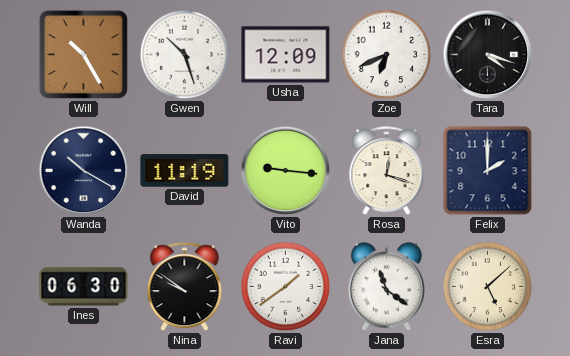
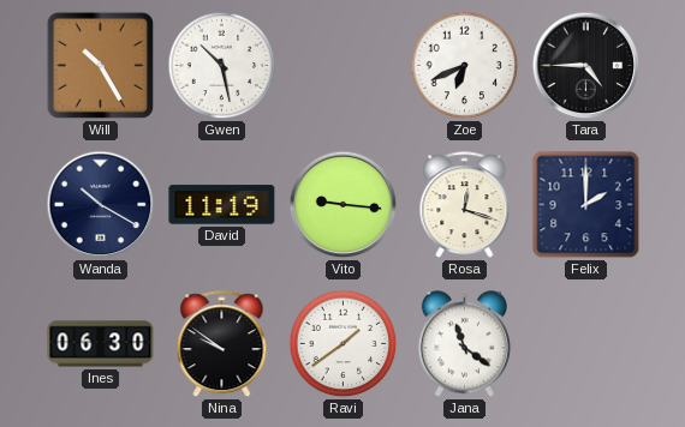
Gwen: 10:27 -> 10:28
Usha: 12:09 -> none
Tara: 4:18 -> 4:45
Esra: 5:08 -> none
